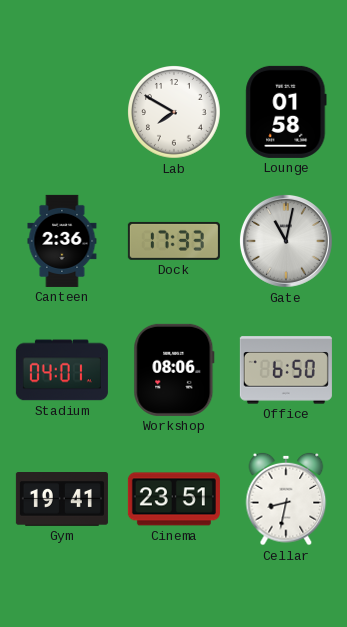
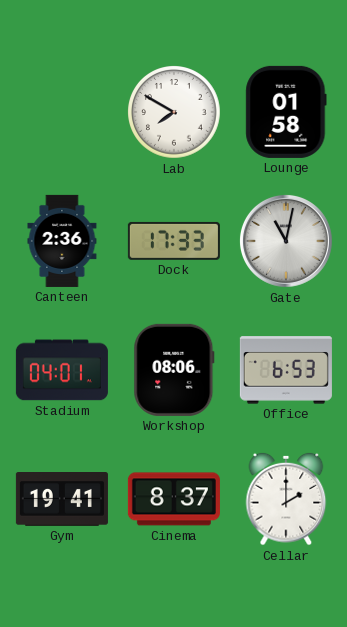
Office: 6:50 -> 6:53
Cinema: 23:51 -> 8:37
Cellar: 8:32 -> 2:00
